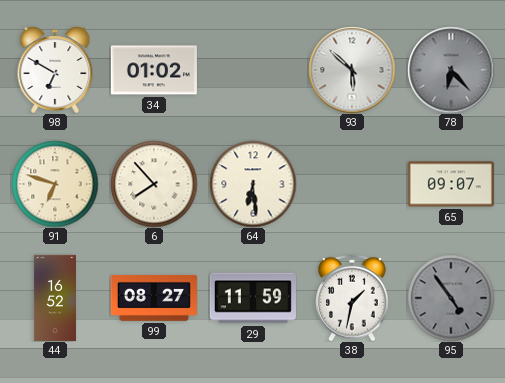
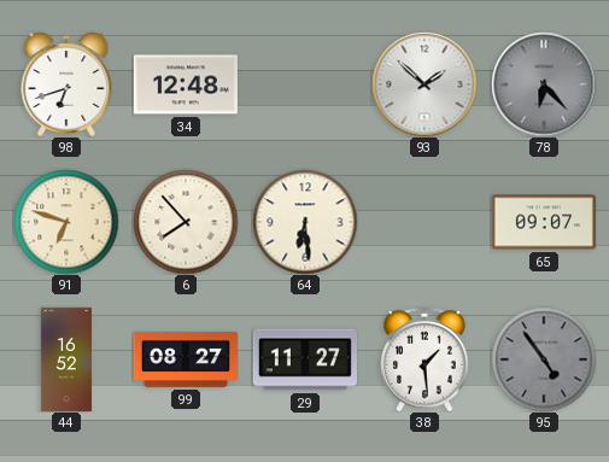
98: 6:50 -> 6:42
34: 01:02 -> 12:48
93: 5:52 -> 1:52
29: 11:59 -> 11:27
38: 1:32 -> 1:29
